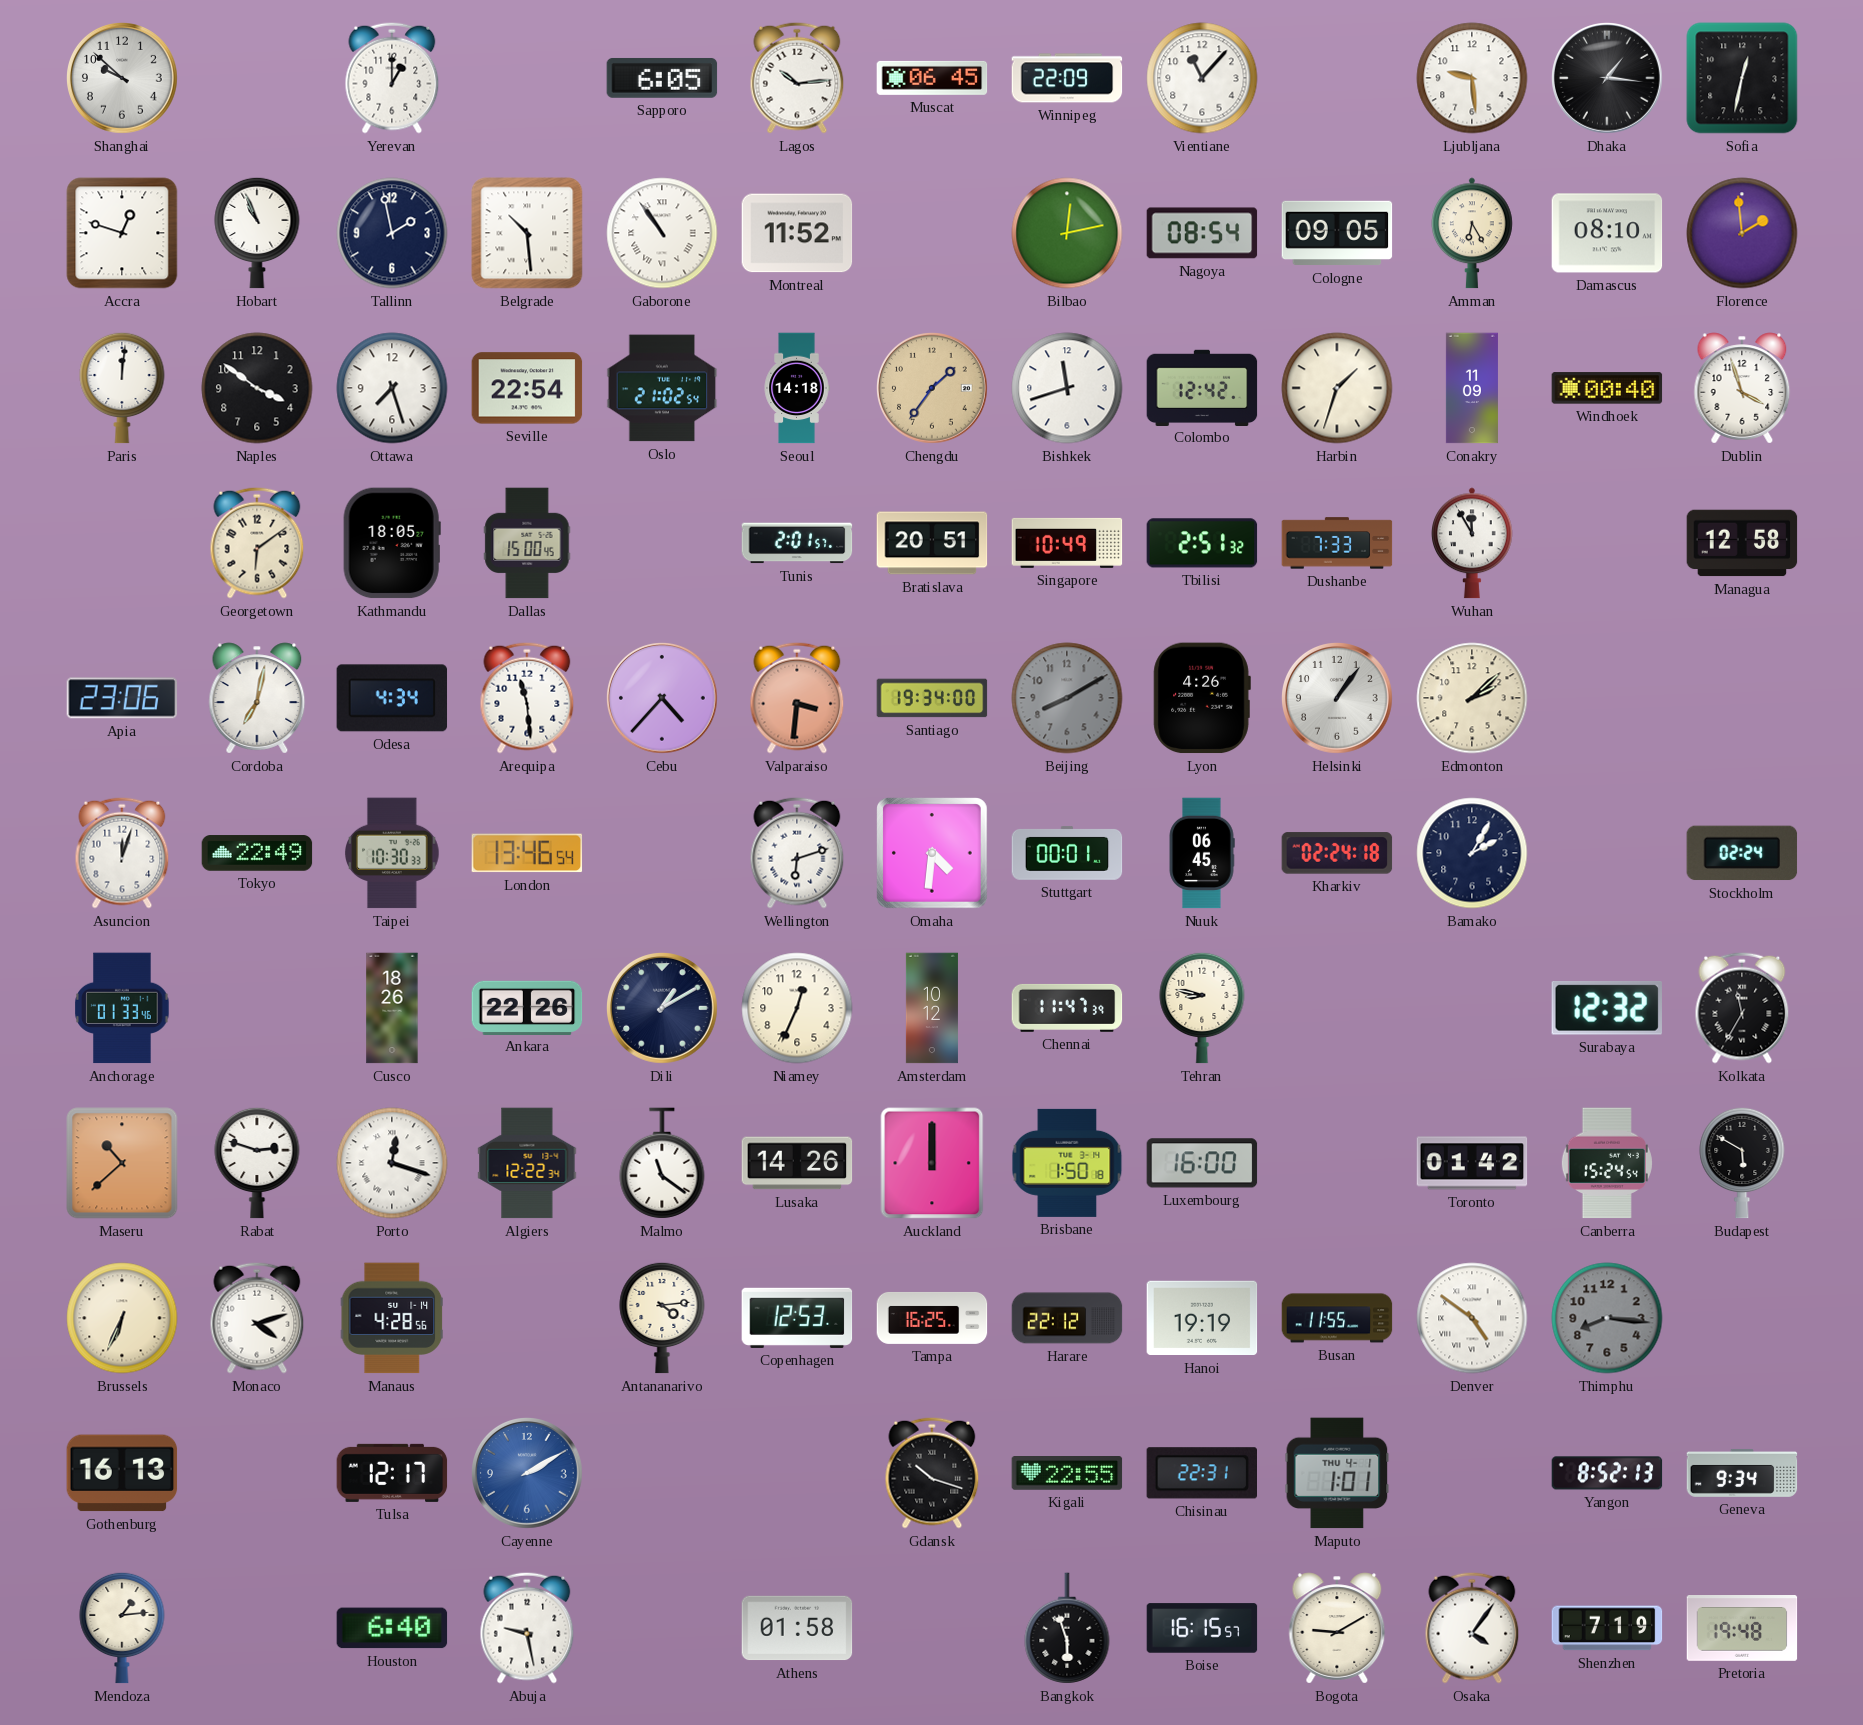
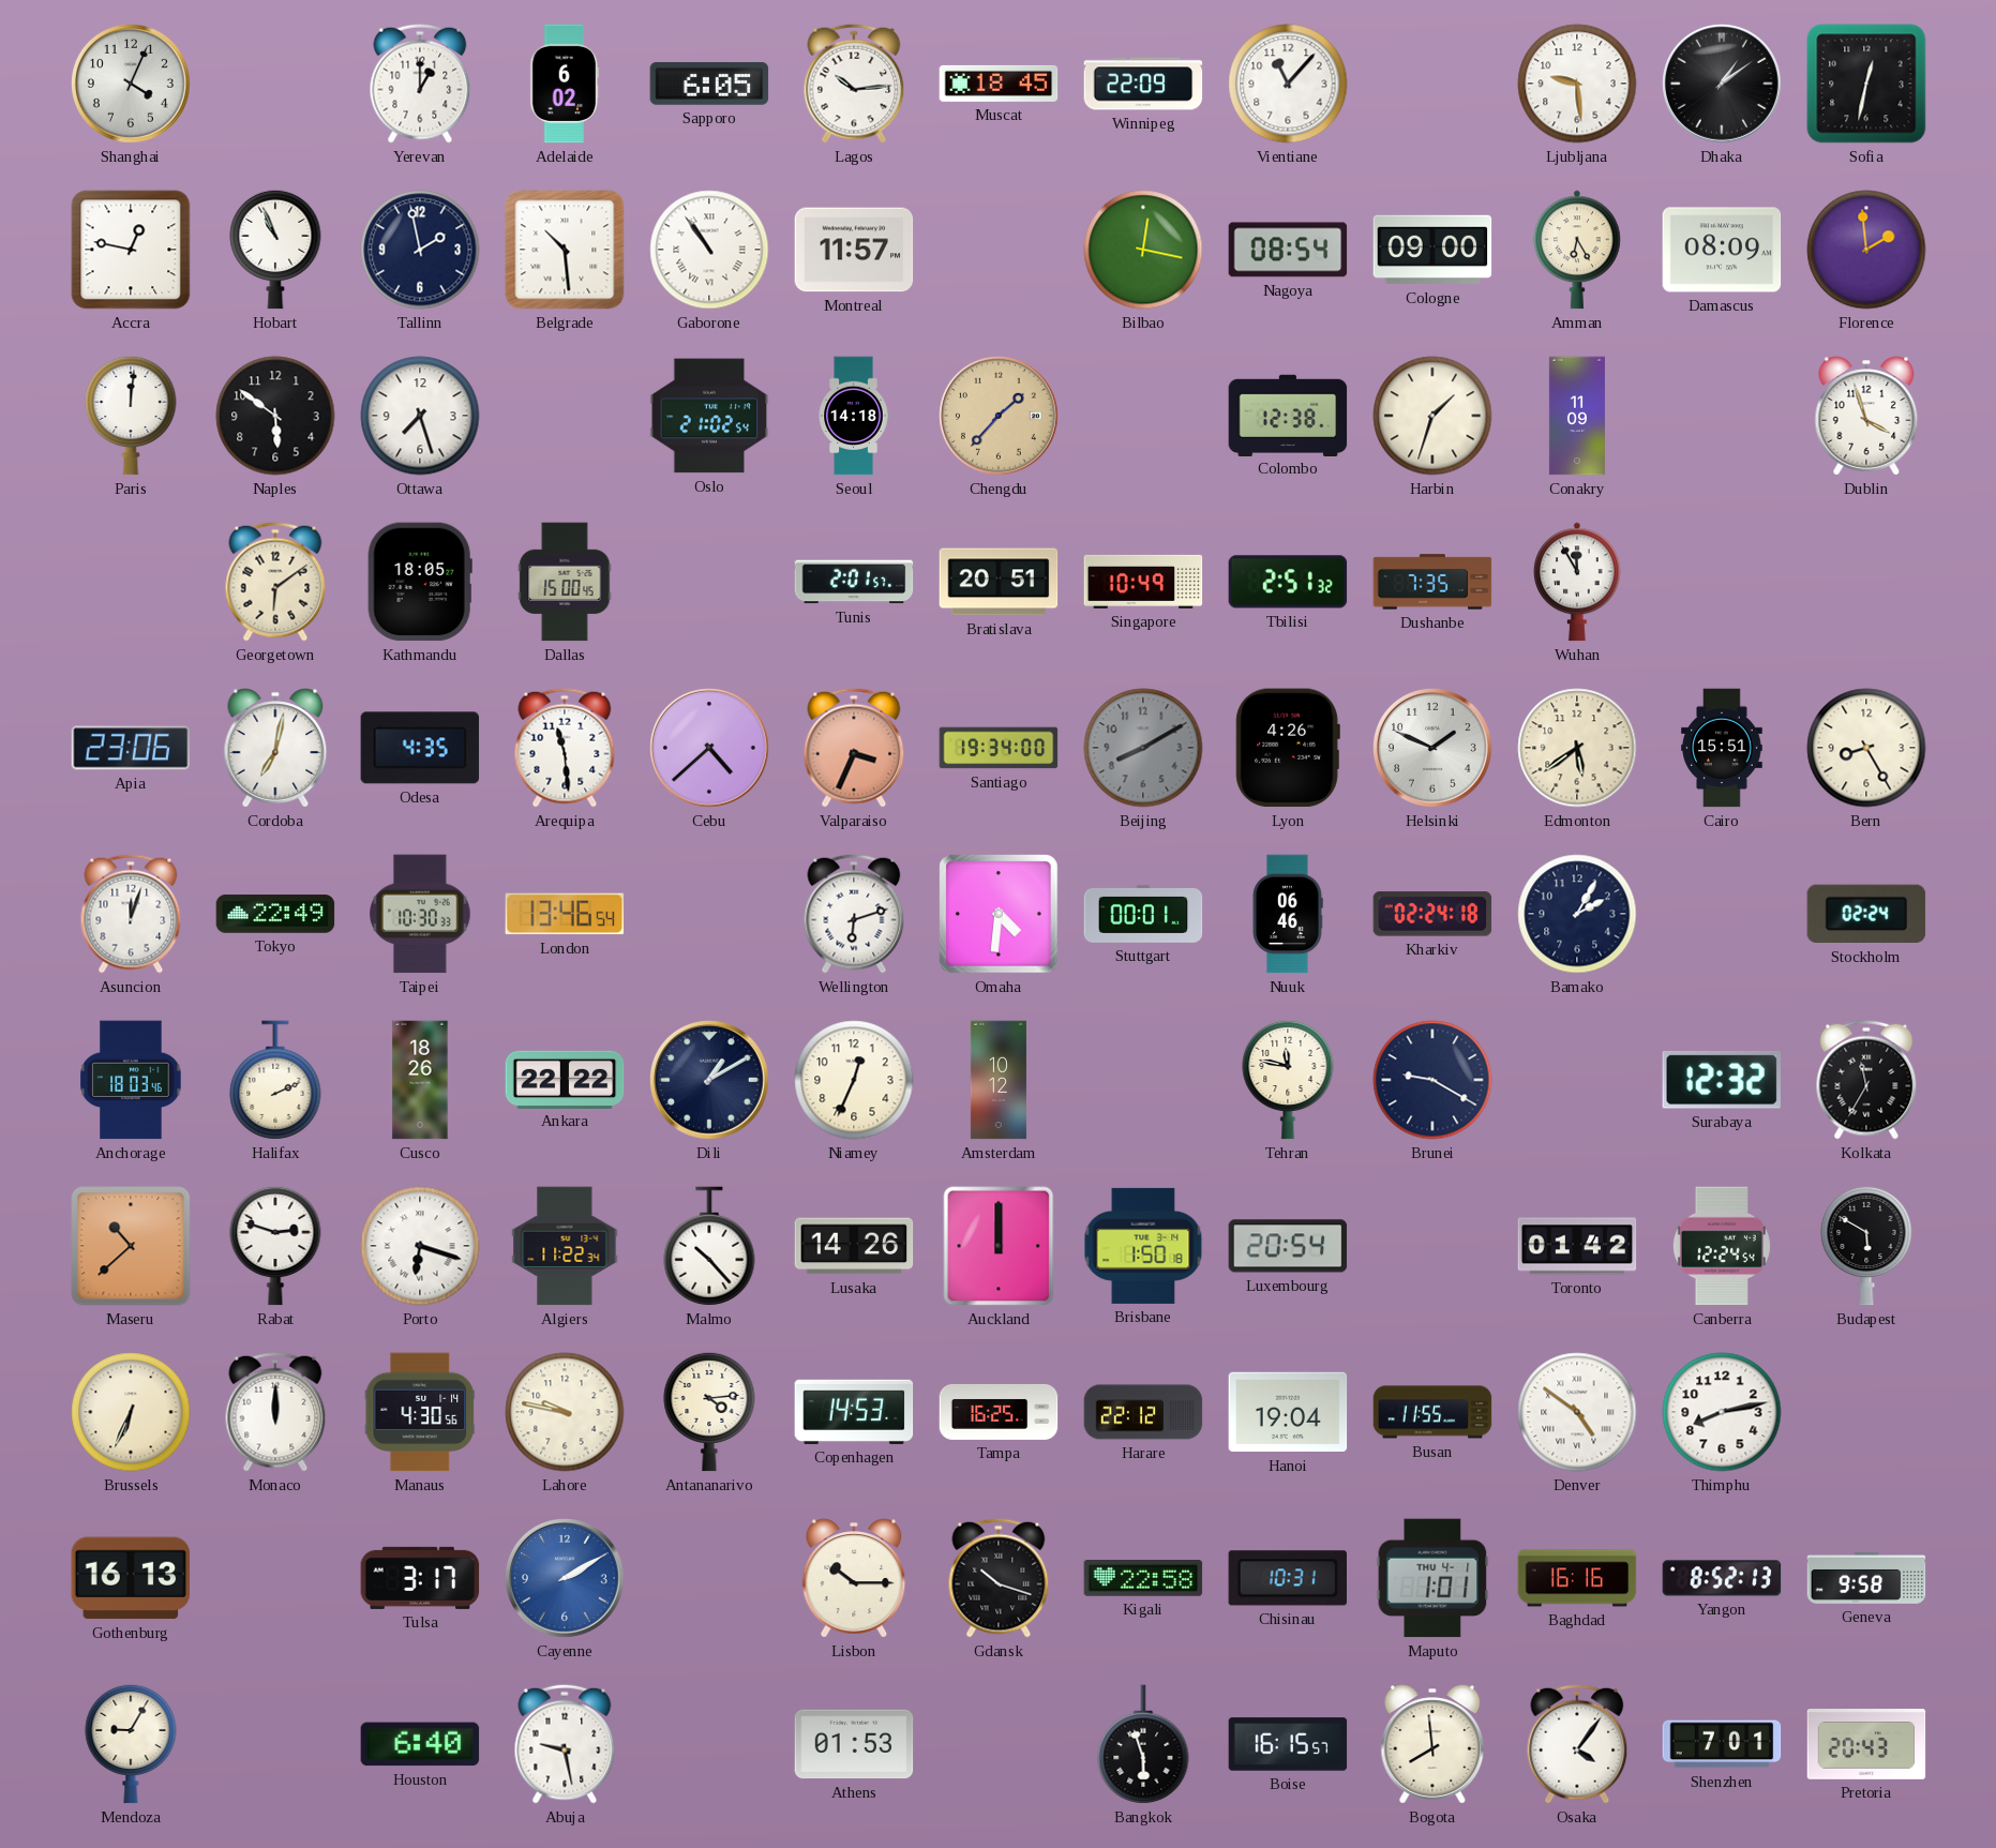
Shanghai: 9:52 -> 4:04
Adelaide: none -> 6:02
Muscat: 06:45 -> 18:45
Dhaka: 1:16 -> 1:09
Accra: 12:48 -> 12:47
Montreal: 11:52 -> 11:57
Bilbao: 12:13 -> 12:17
Cologne: 09:05 -> 09:00
Damascus: 08:10 -> 08:09
Naples: 3:51 -> 5:51
Seville: 22:54 -> none
Chengdu: 1:36 -> 1:37
Bishkek: 11:42 -> none
Colombo: 12:42 -> 12:38
Windhoek: 00:40 -> none
Dushanbe: 7:33 -> 7:35
Managua: 12:58 -> none
Odesa: 4:34 -> 4:35
Cebu: 4:37 -> 4:38
Valparaiso: 3:31 -> 3:34
Helsinki: 1:06 -> 1:49
Edmonton: 2:08 -> 5:39
Cairo: none -> 15:51
Bern: none -> 8:25
Nuuk: 06:45 -> 06:46
Anchorage: 01:33 -> 18:03
Halifax: none -> 2:11
Ankara: 22:26 -> 22:22
Chennai: 11:47 -> none
Tehran: 8:47 -> 11:47
Brunei: none -> 9:20
Porto: 12:18 -> 6:18
Algiers: 12:22 -> 11:22
Malmo: 11:21 -> 10:23
Luxembourg: 16:00 -> 20:54
Canberra: 15:24 -> 12:24
Monaco: 4:12 -> 12:00
Manaus: 4:28 -> 4:30
Lahore: none -> 9:47
Copenhagen: 12:53 -> 14:53
Hanoi: 19:19 -> 19:04
Thimphu: 8:16 -> 8:13
Thimphu dial: grey -> white
Tulsa: 12:17 -> 3:17
Lisbon: none -> 10:15
Kigali: 22:55 -> 22:58
Chisinau: 22:31 -> 10:31
Baghdad: none -> 16:16
Geneva: 9:34 -> 9:58
Mendoza: 1:14 -> 9:05
Athens: 01:58 -> 01:53
Bogota: 9:10 -> 7:59
Shenzhen: 7:19 -> 7:01
Pretoria: 19:48 -> 20:43
